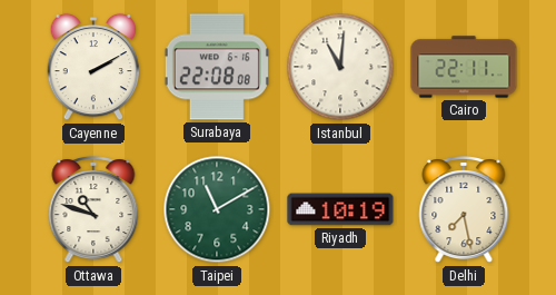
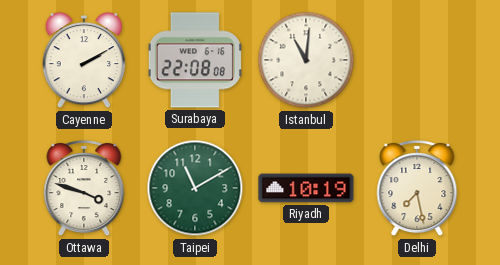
Cairo: 22:11 -> none
Ottawa: 10:48 -> 3:48
